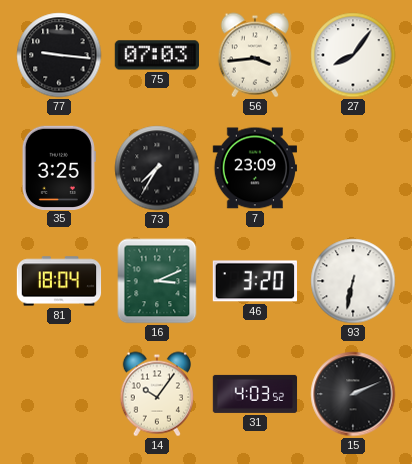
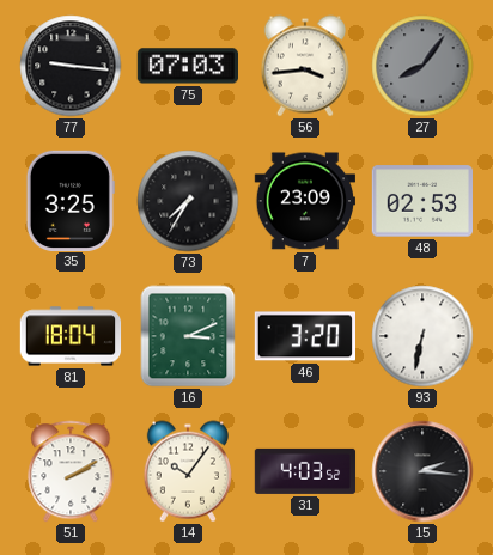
27 dial: white -> grey
48: none -> 02:53
51: none -> 2:10
15: 2:11 -> 2:16
